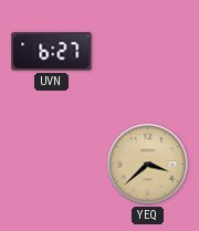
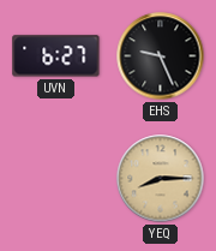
EHS: none -> 9:26
YEQ: 3:38 -> 8:15
